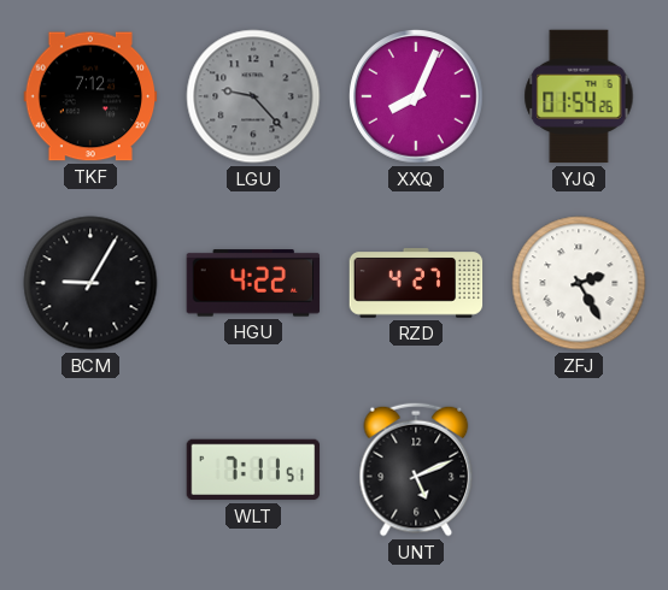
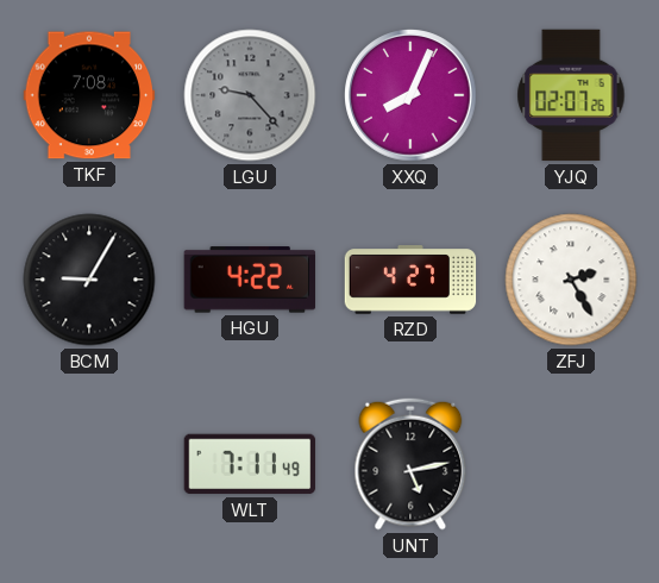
TKF: 7:12 -> 7:08
YJQ: 01:54 -> 02:07
WLT: 7:11:51 -> 7:11:49
UNT: 5:11 -> 5:13
